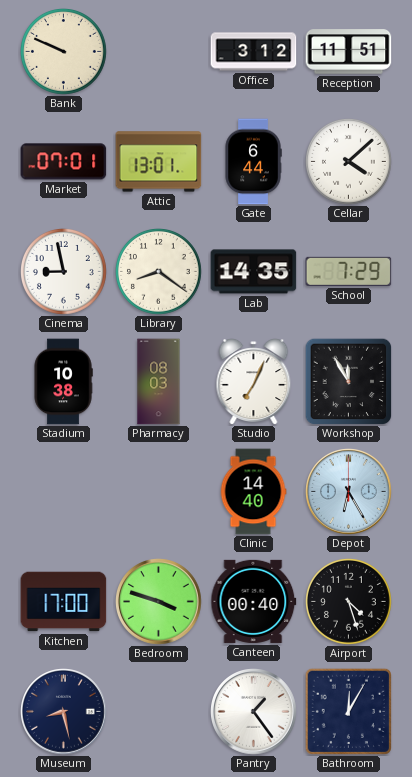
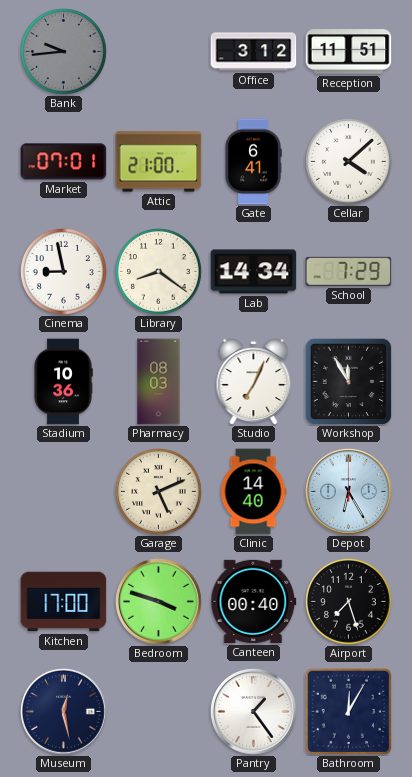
Bank: 9:49 -> 9:44
Bank dial: cream -> grey
Attic: 13:01 -> 21:00
Gate: 6:44 -> 6:41
Lab: 14:35 -> 14:34
Stadium: 10:38 -> 10:36
Garage: none -> 5:11
Airport: 4:27 -> 7:27
Museum: 8:28 -> 12:28
